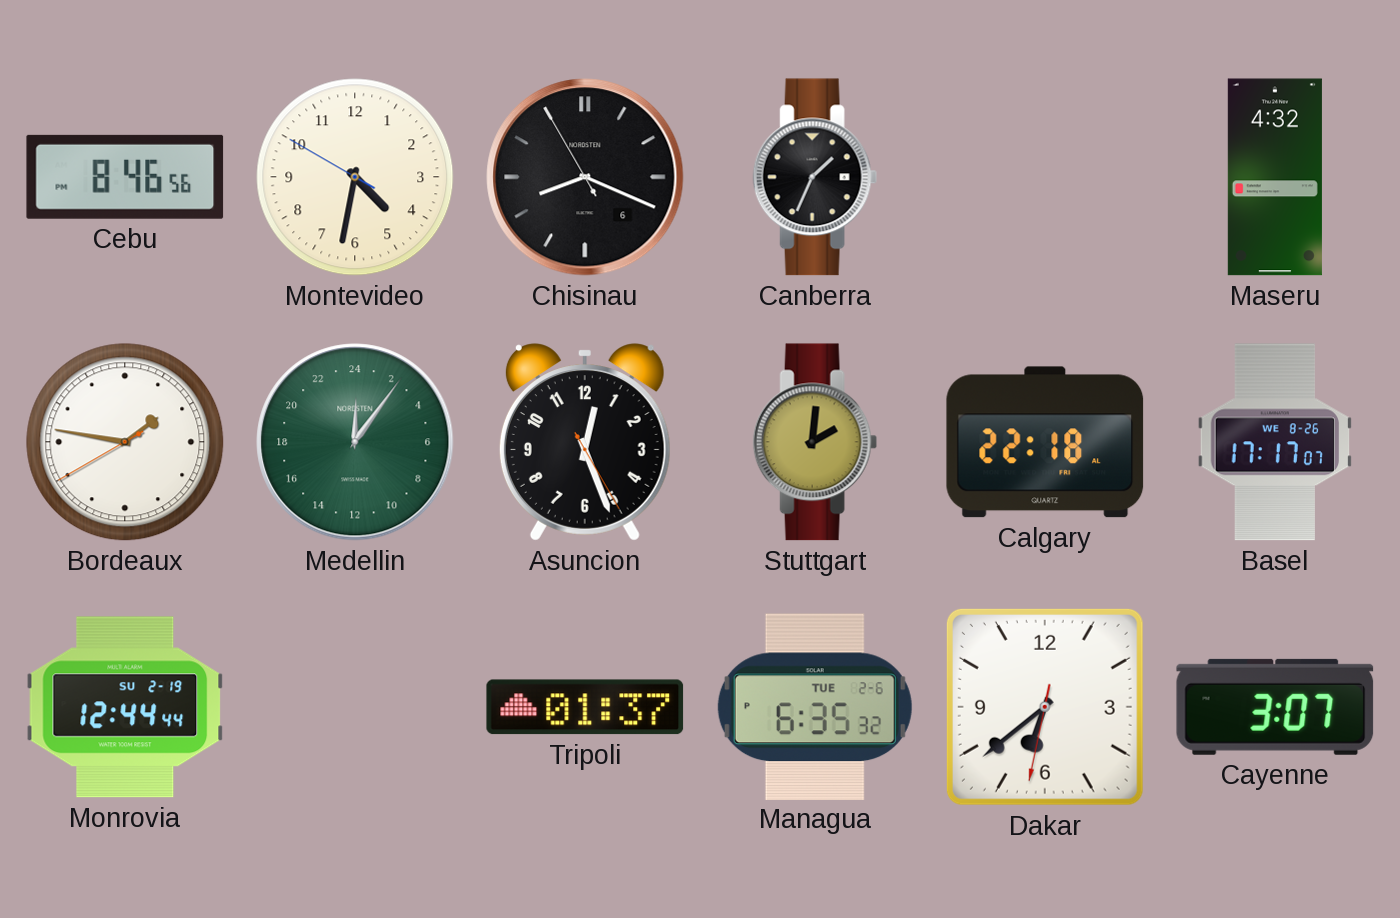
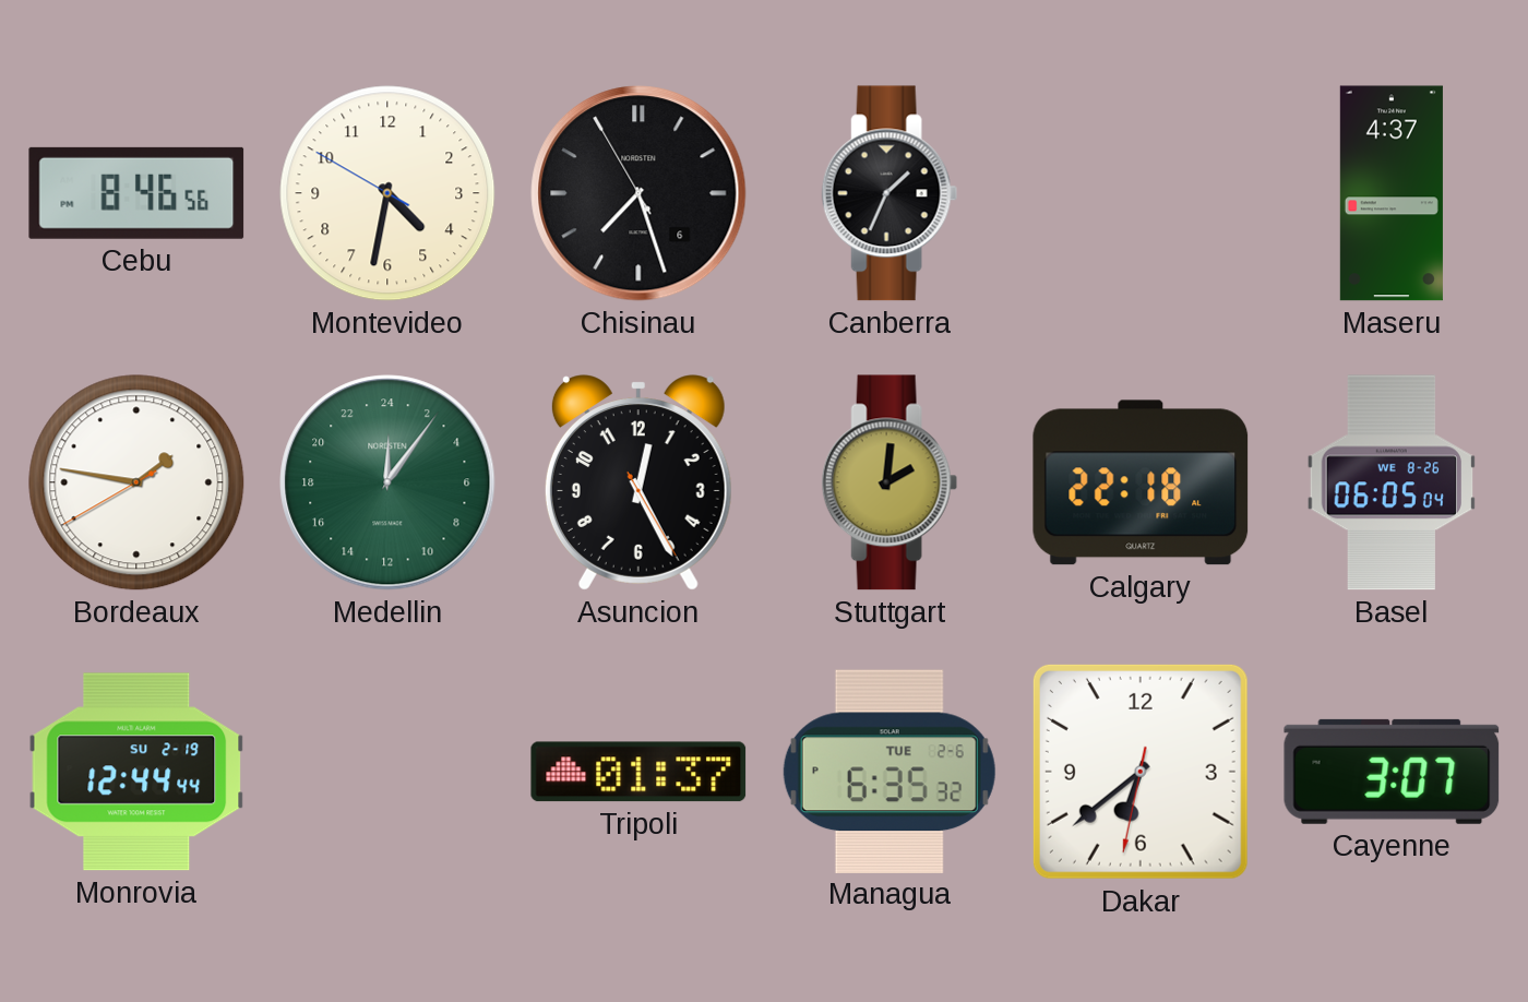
Chisinau: 8:18 -> 7:26
Maseru: 4:32 -> 4:37
Asuncion: 12:26 -> 12:25
Basel: 17:17 -> 06:05
